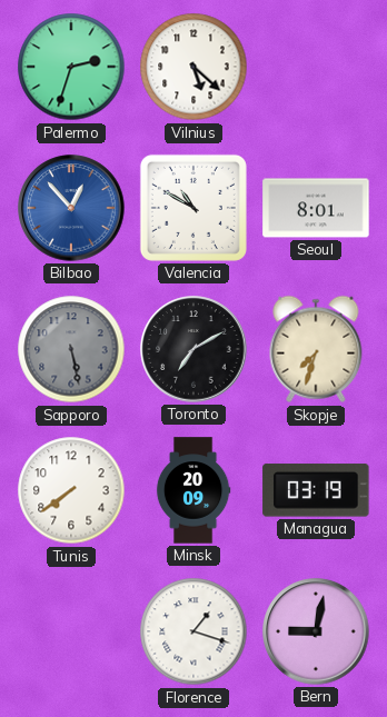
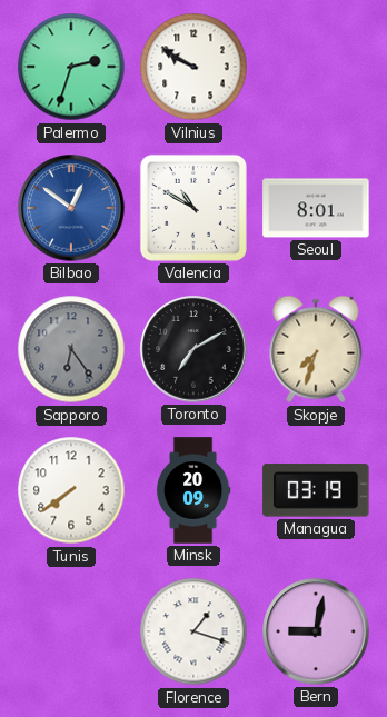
Vilnius: 5:22 -> 9:50
Bilbao: 12:53 -> 12:51
Sapporo: 5:28 -> 6:24
